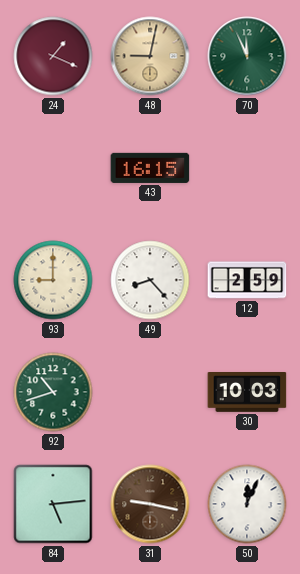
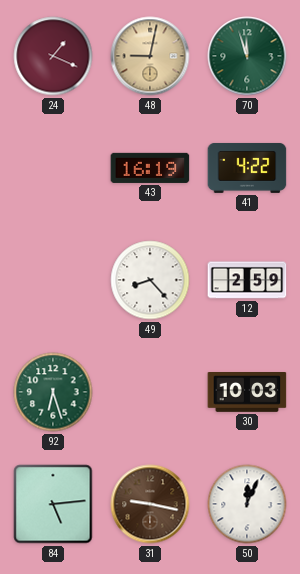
70: 11:56 -> 11:57
43: 16:15 -> 16:19
41: none -> 4:22
93: 9:00 -> none
92: 10:42 -> 6:27
